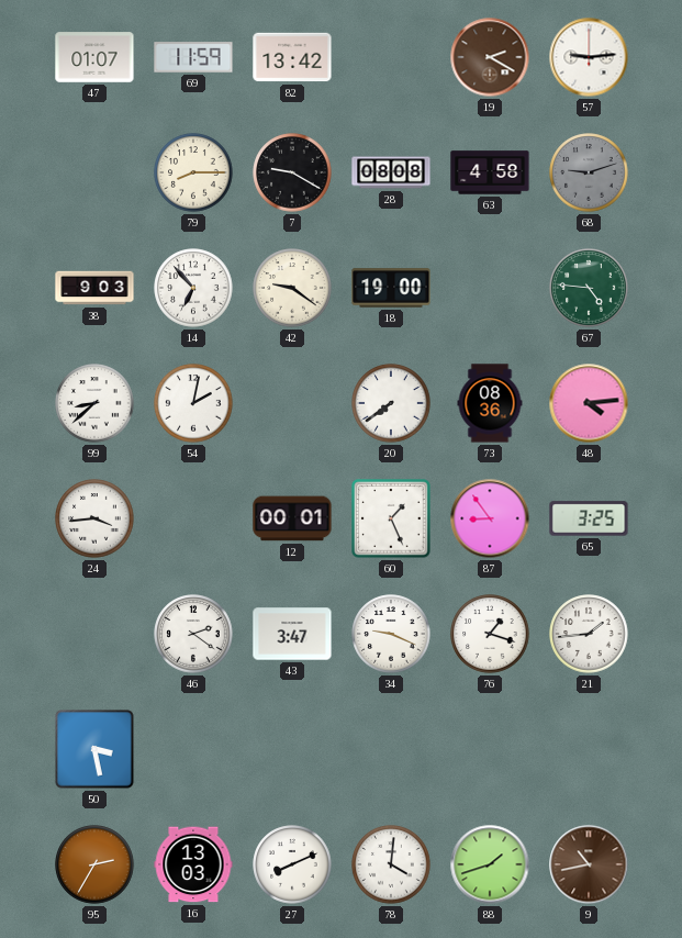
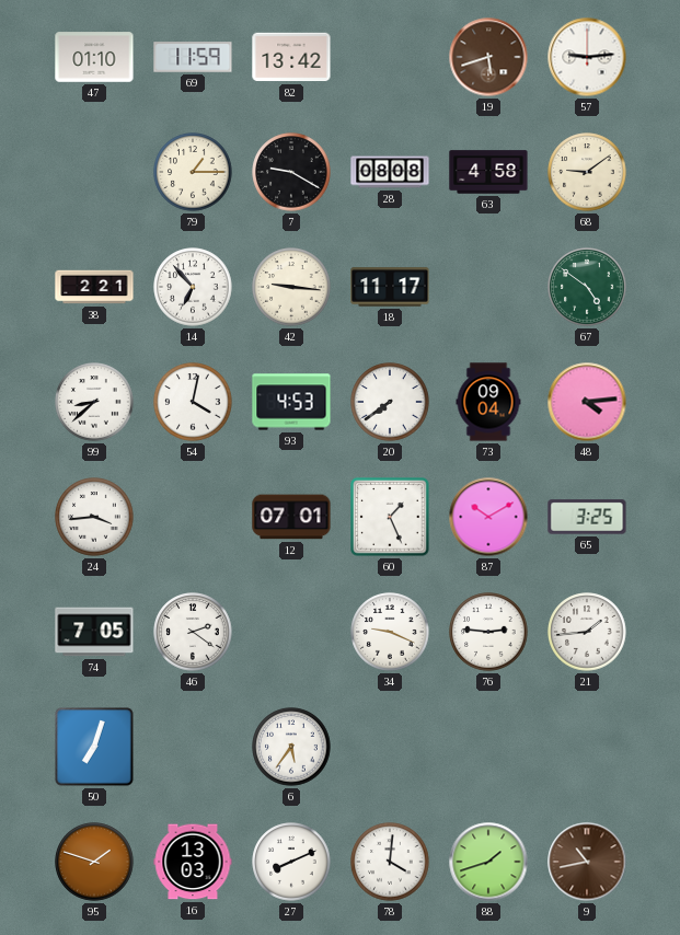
47: 01:07 -> 01:10
19: 2:20 -> 5:42
79: 8:15 -> 1:15
68: 9:12 -> 9:09
68 dial: grey -> cream
38: 9:03 -> 2:21
42: 9:21 -> 9:16
18: 19:00 -> 11:17
67: 4:46 -> 4:51
54: 2:02 -> 4:02
93: none -> 4:53
73: 08:36 -> 09:04
12: 00:01 -> 07:01
87: 8:54 -> 10:10
74: none -> 7:05
43: 3:47 -> none
76: 1:18 -> 2:46
50: 3:28 -> 7:03
6: none -> 5:36
95: 2:35 -> 1:48
